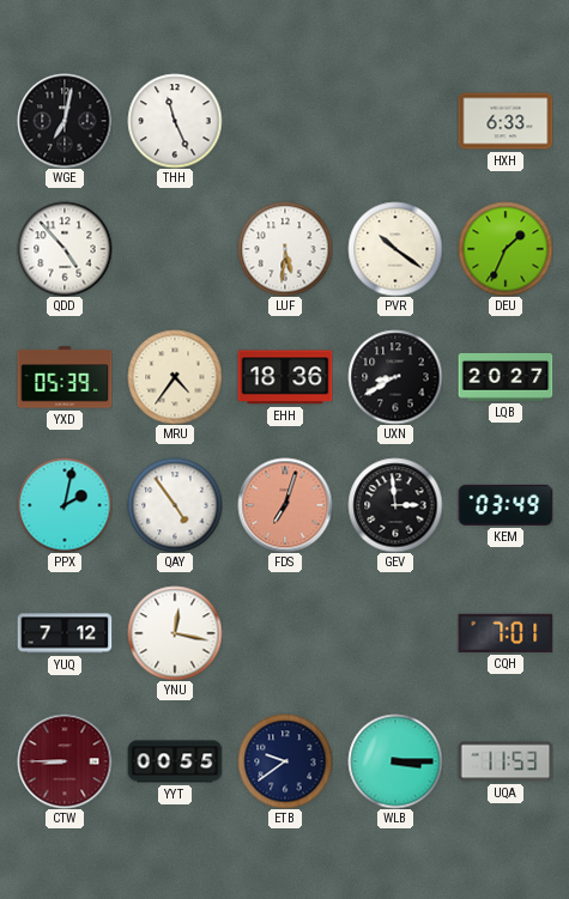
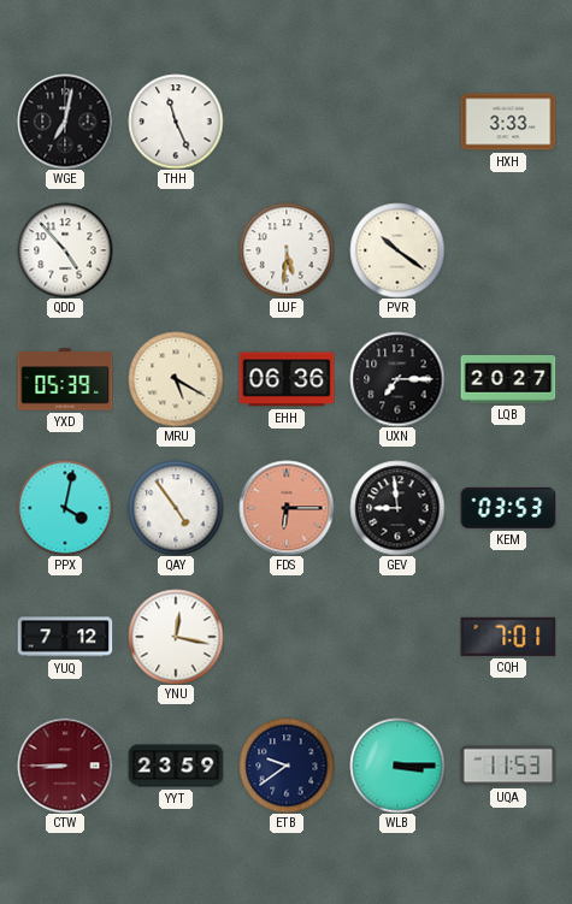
HXH: 6:33 -> 3:33
DEU: 1:34 -> none
MRU: 4:36 -> 5:20
EHH: 18:36 -> 06:36
UXN: 8:40 -> 7:15
PPX: 2:02 -> 4:02
FDS: 7:03 -> 6:15
GEV: 2:59 -> 8:59
KEM: 03:49 -> 03:53
YYT: 00:55 -> 23:59
